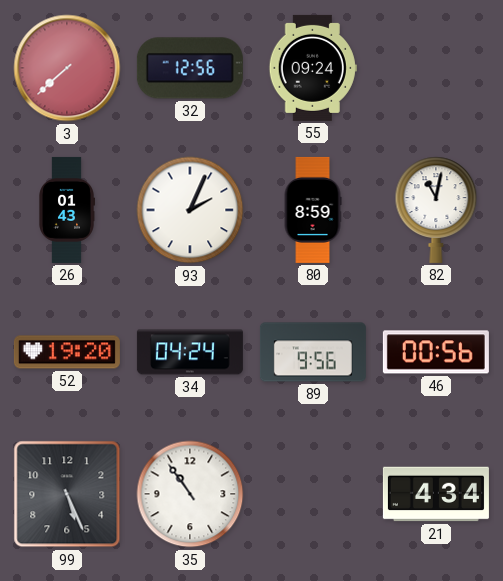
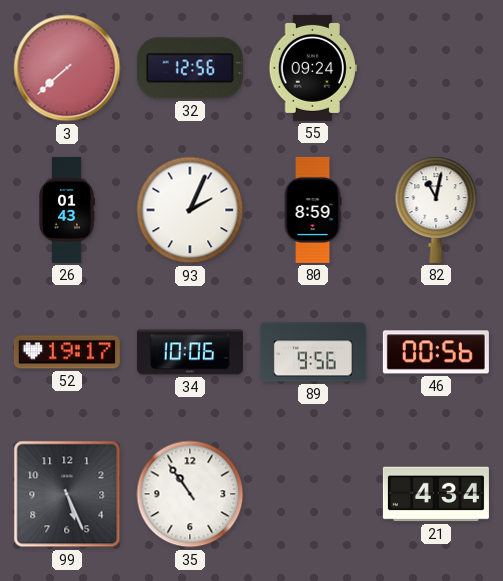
52: 19:20 -> 19:17
34: 04:24 -> 10:06
